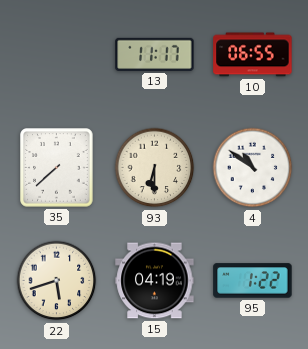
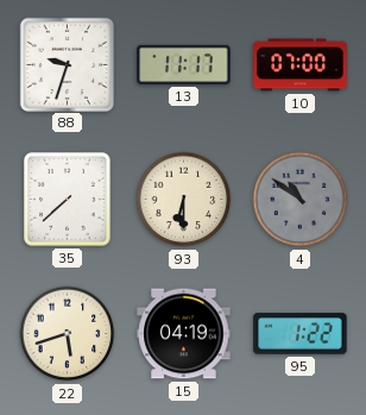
88: none -> 9:33
10: 06:55 -> 07:00
4 dial: white -> grey
